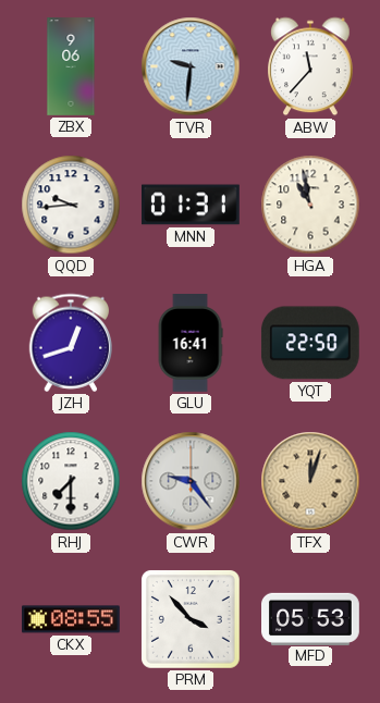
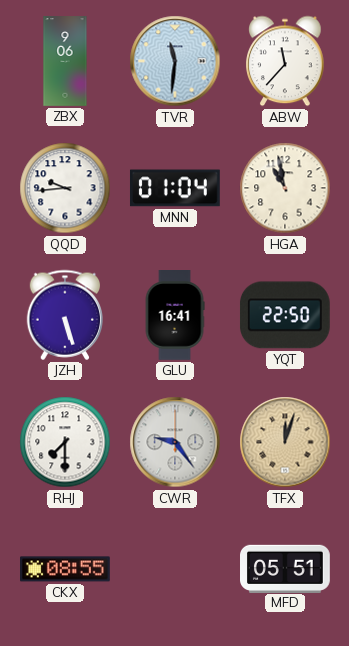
TVR: 9:31 -> 11:31
MNN: 01:31 -> 01:04
JZH: 12:42 -> 5:27
PRM: 3:53 -> none
MFD: 05:53 -> 05:51
